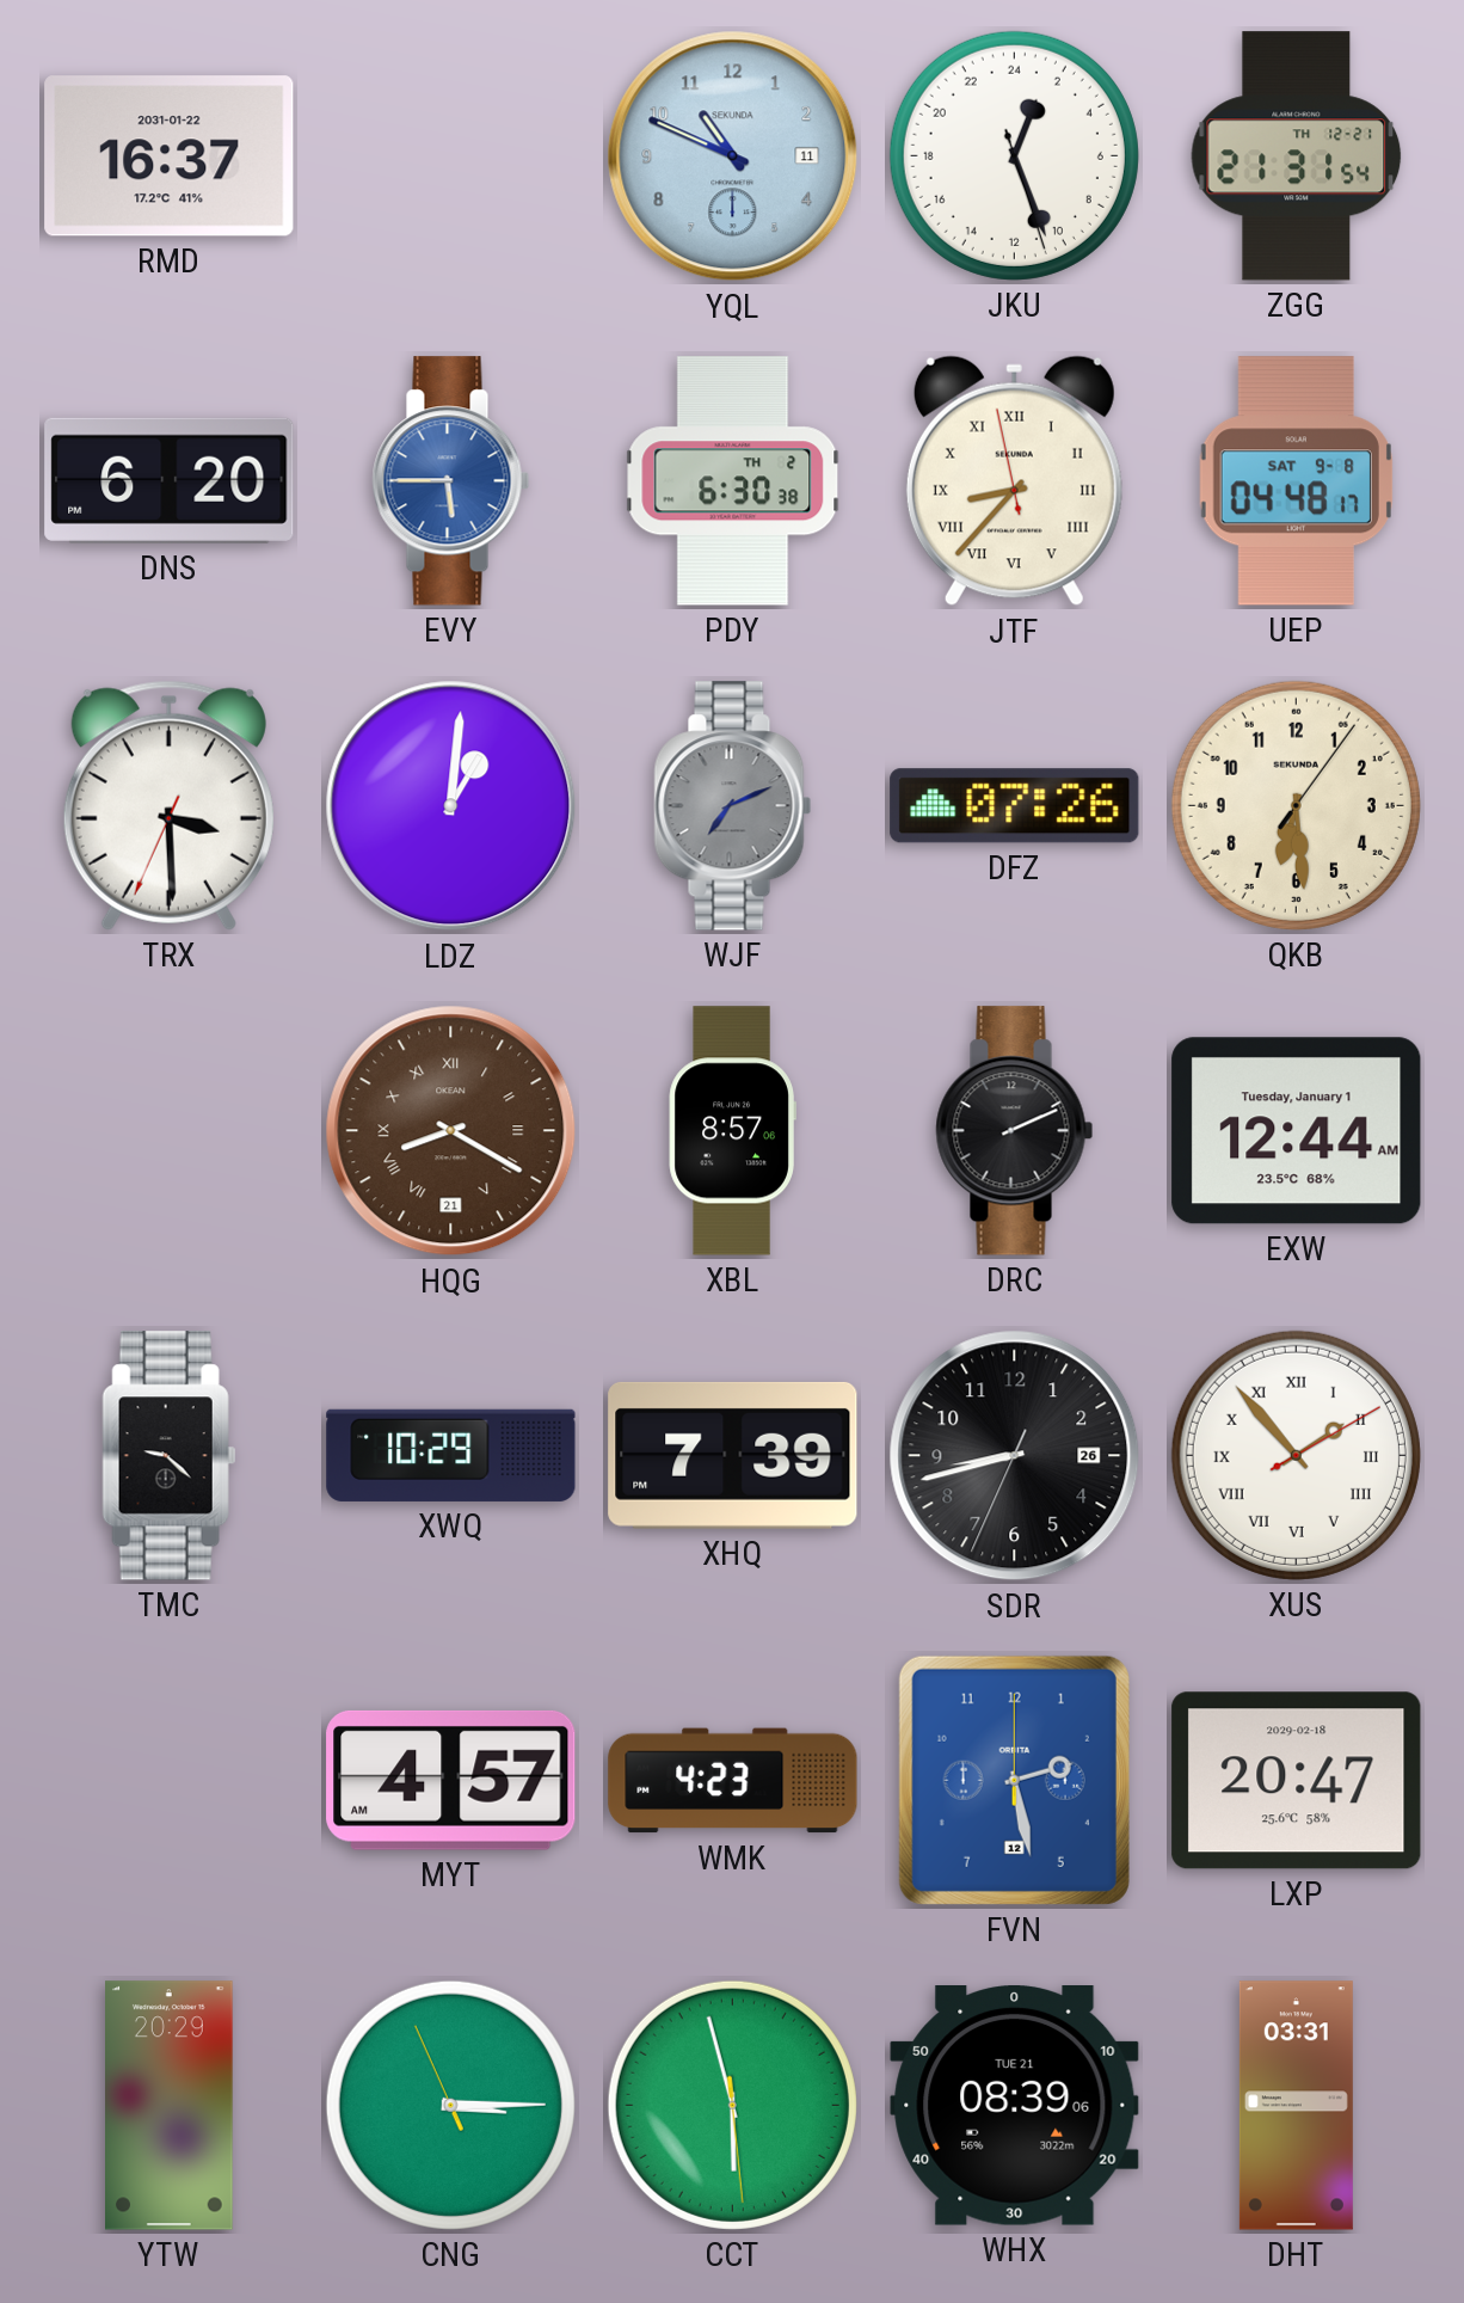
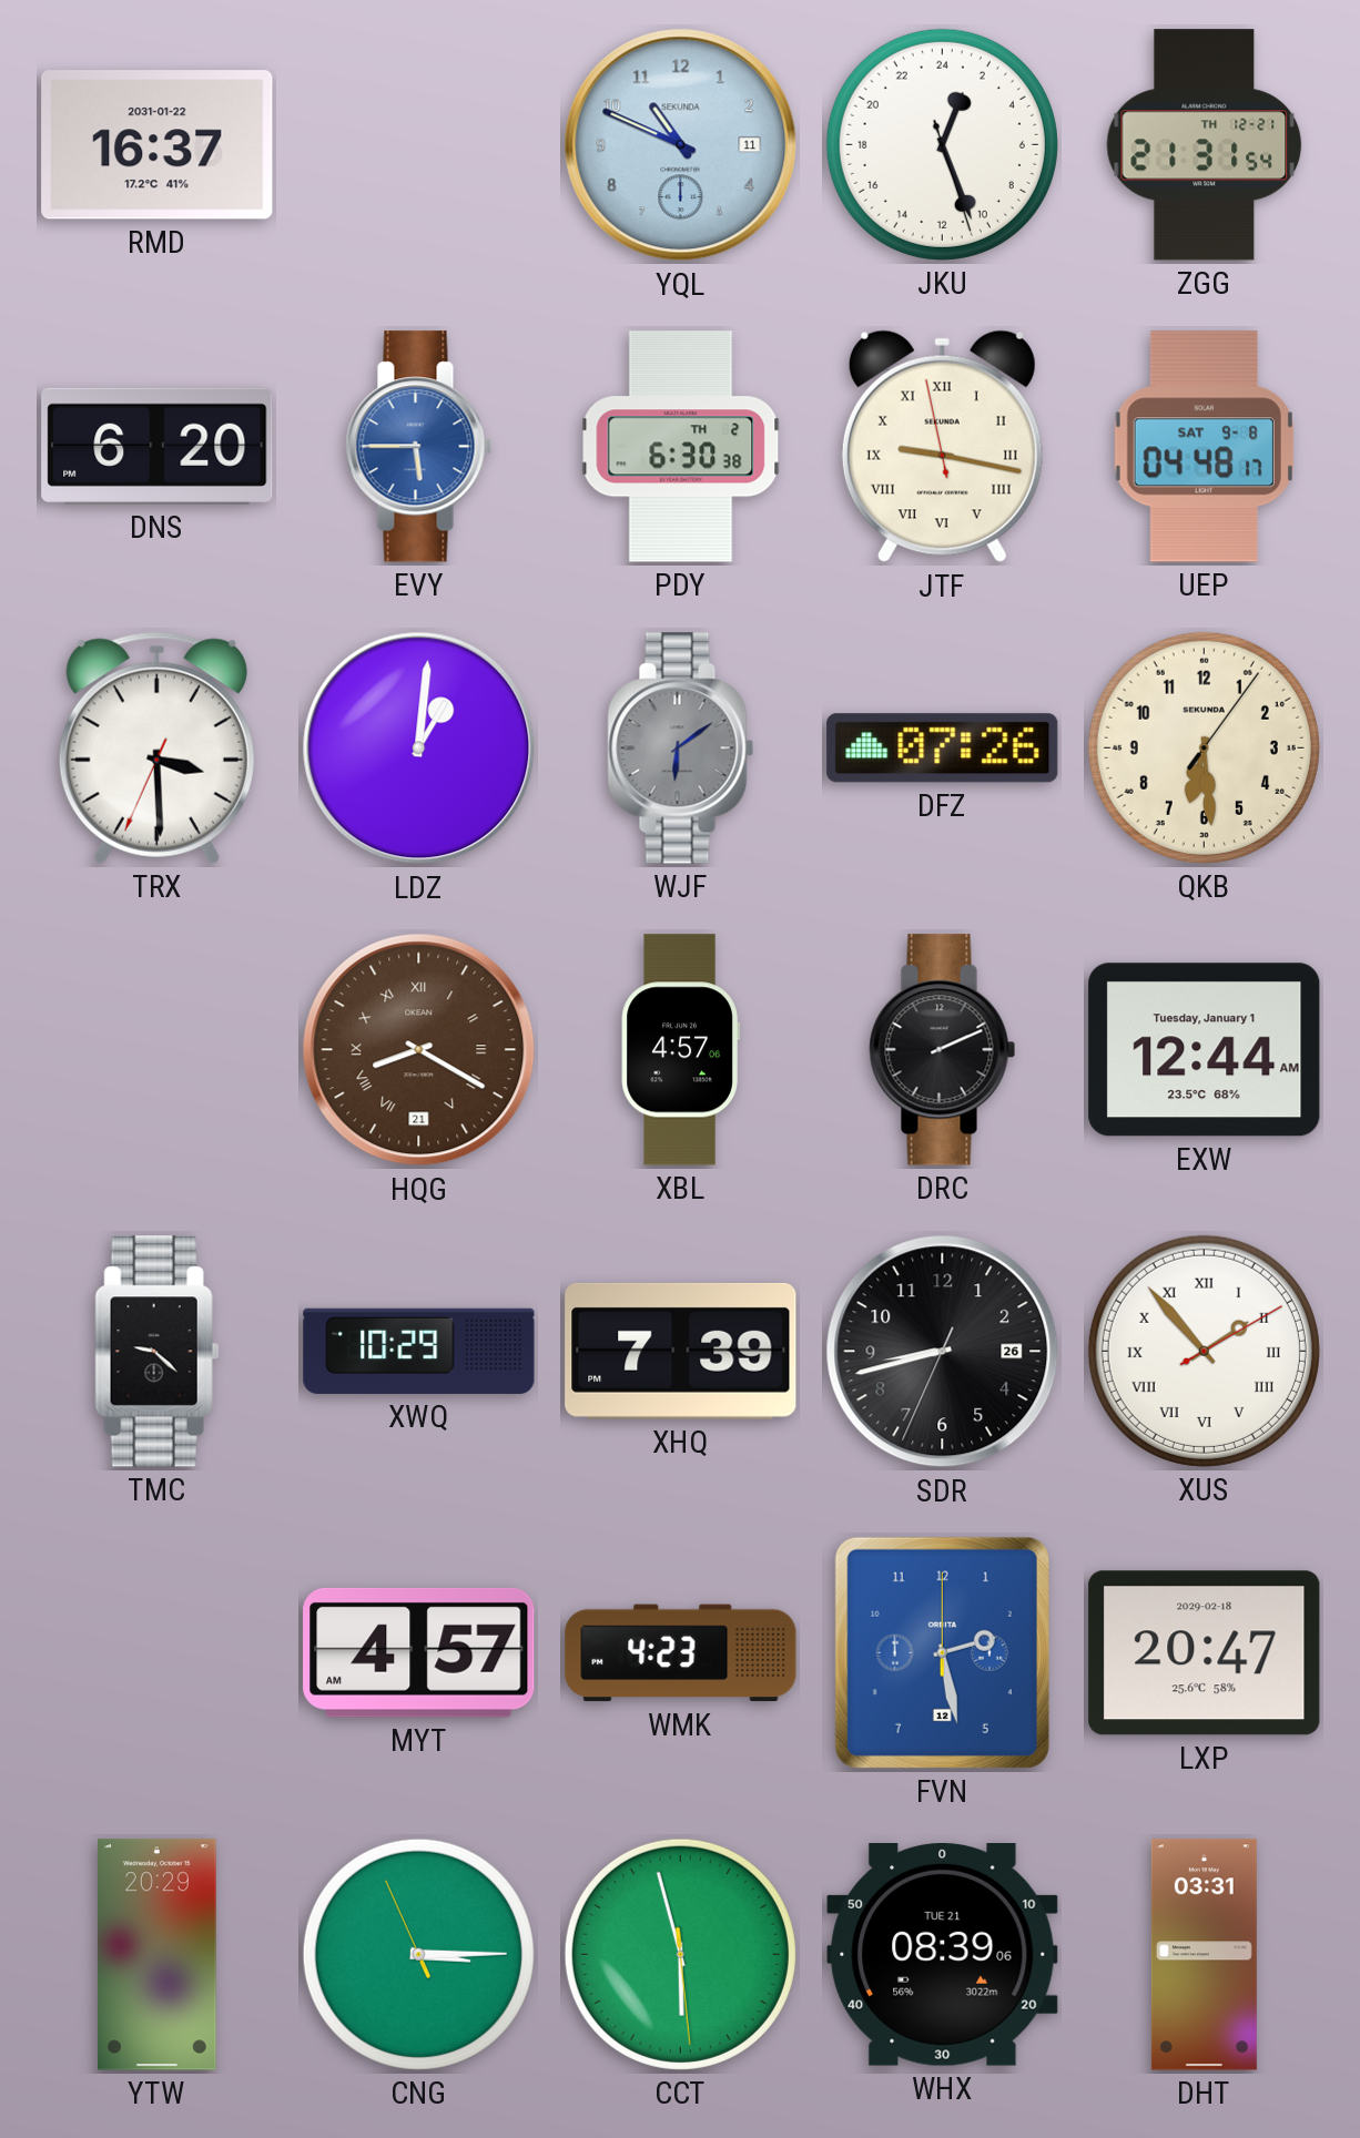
JTF: 8:36 -> 9:16
WJF: 7:11 -> 6:09
XBL: 8:57 -> 4:57
